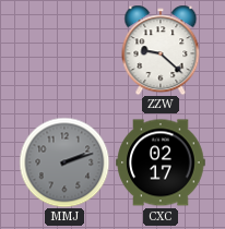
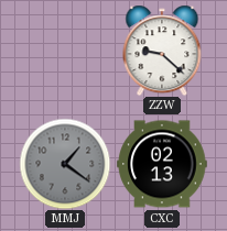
MMJ: 2:12 -> 1:21
CXC: 02:17 -> 02:13
